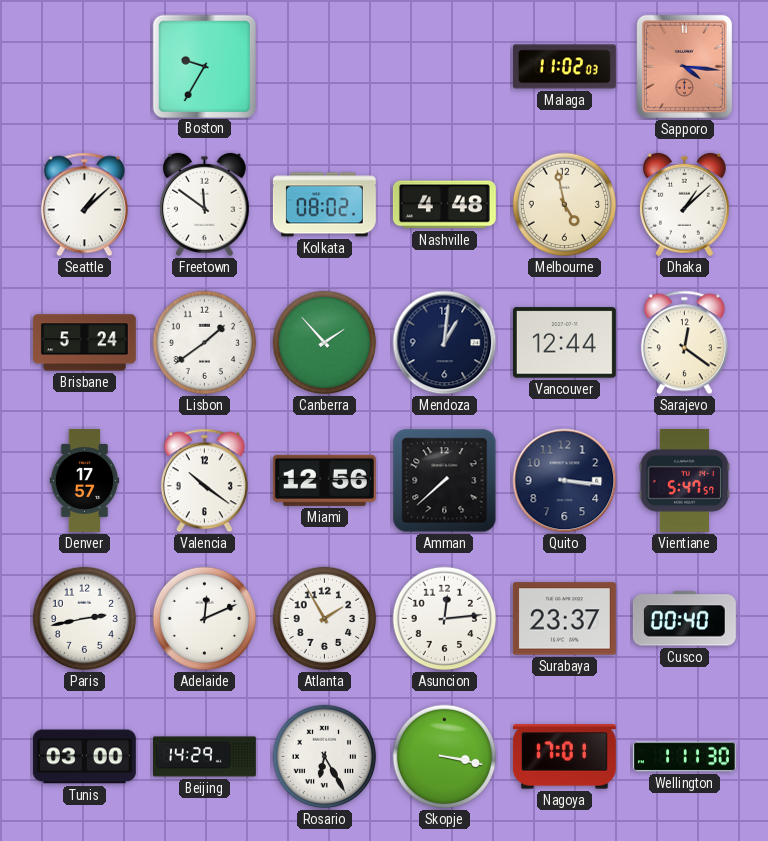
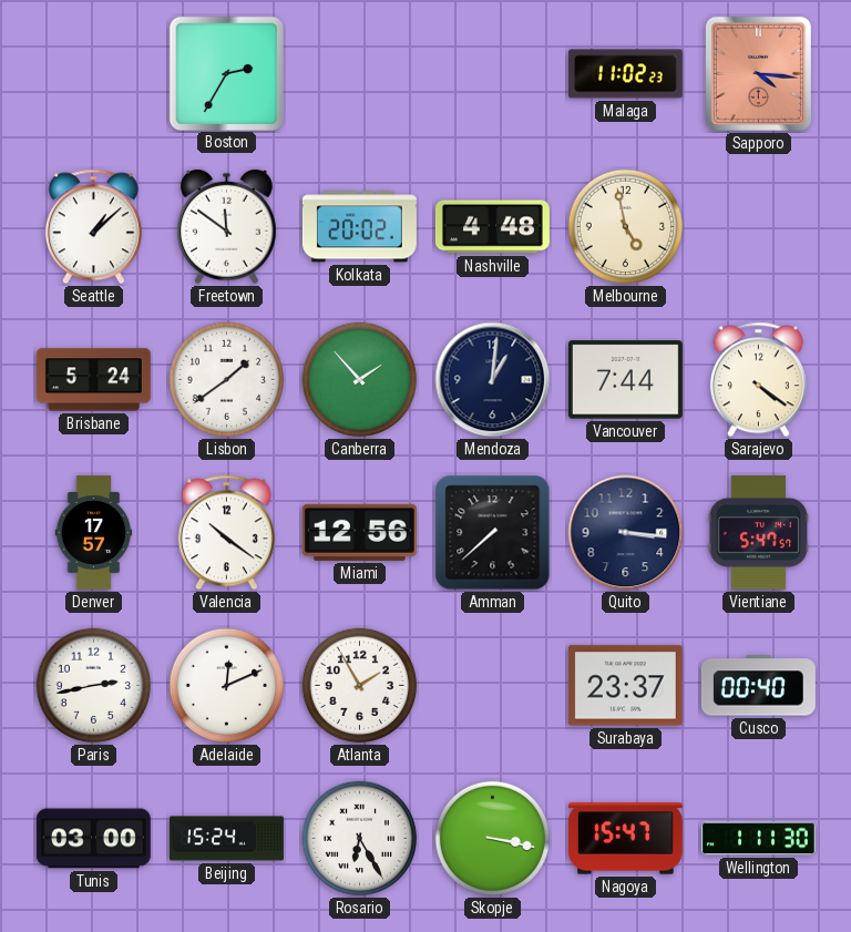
Boston: 9:35 -> 2:35
Malaga: 11:02:03 -> 11:02:23
Kolkata: 08:02 -> 20:02
Dhaka: 1:08 -> none
Vancouver: 12:44 -> 7:44
Sarajevo: 12:21 -> 4:21
Asuncion: 12:14 -> none
Beijing: 14:29 -> 15:24
Nagoya: 17:01 -> 15:47
